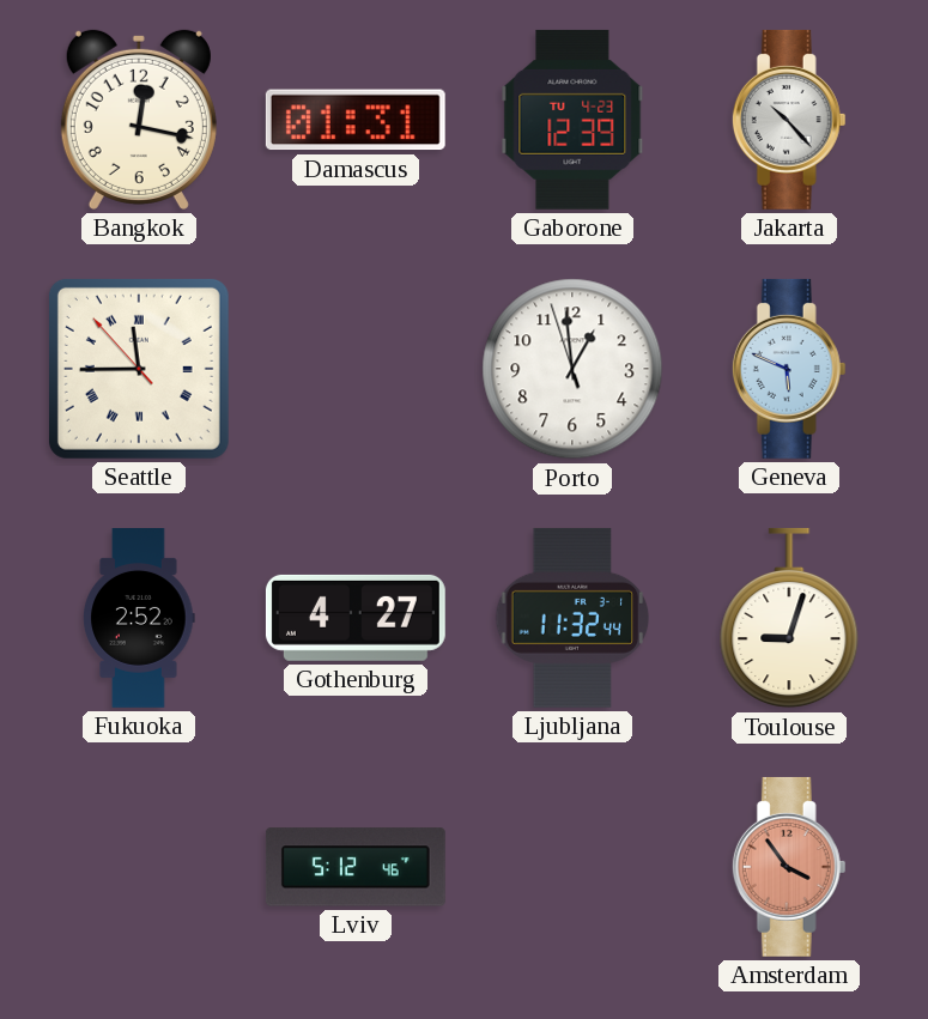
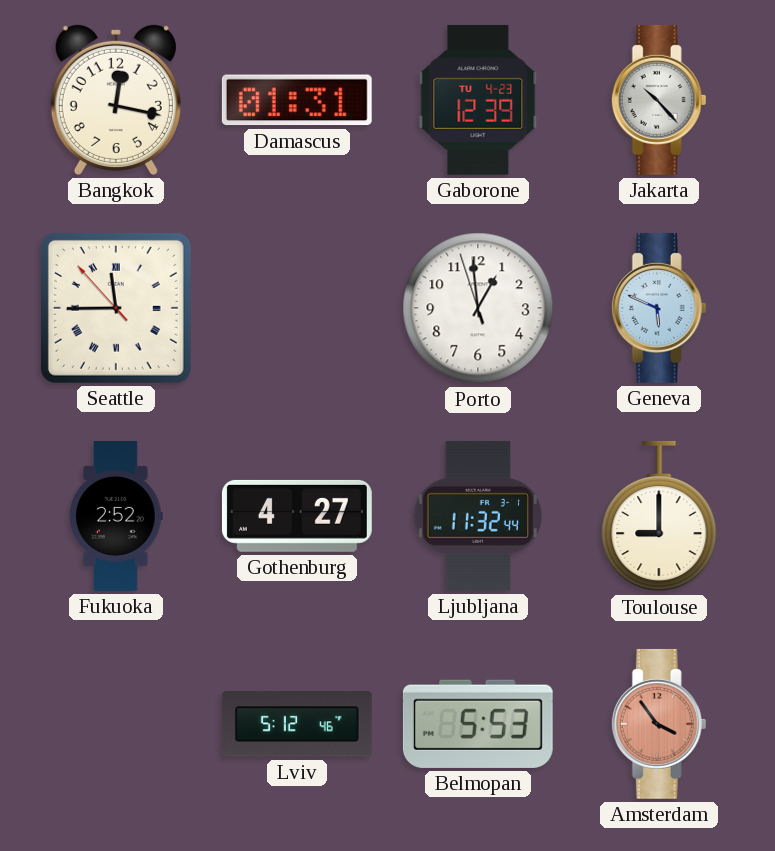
Toulouse: 9:03 -> 9:00
Belmopan: none -> 5:53
